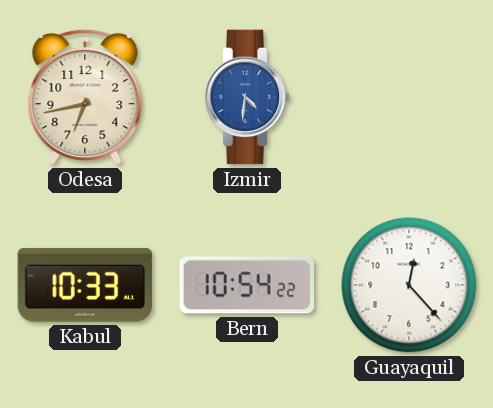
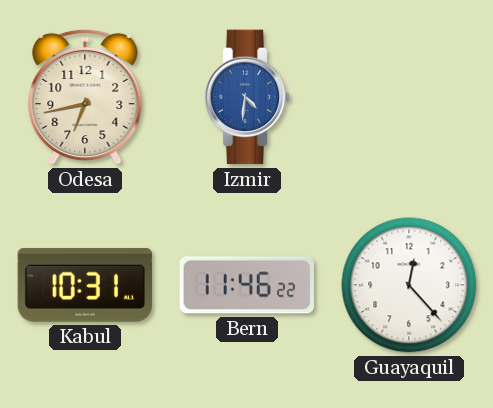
Kabul: 10:33 -> 10:31
Bern: 10:54 -> 11:46
